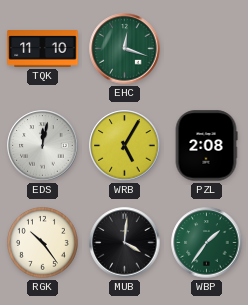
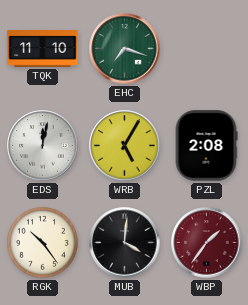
EHC: 12:18 -> 7:18
WBP dial: green -> burgundy
